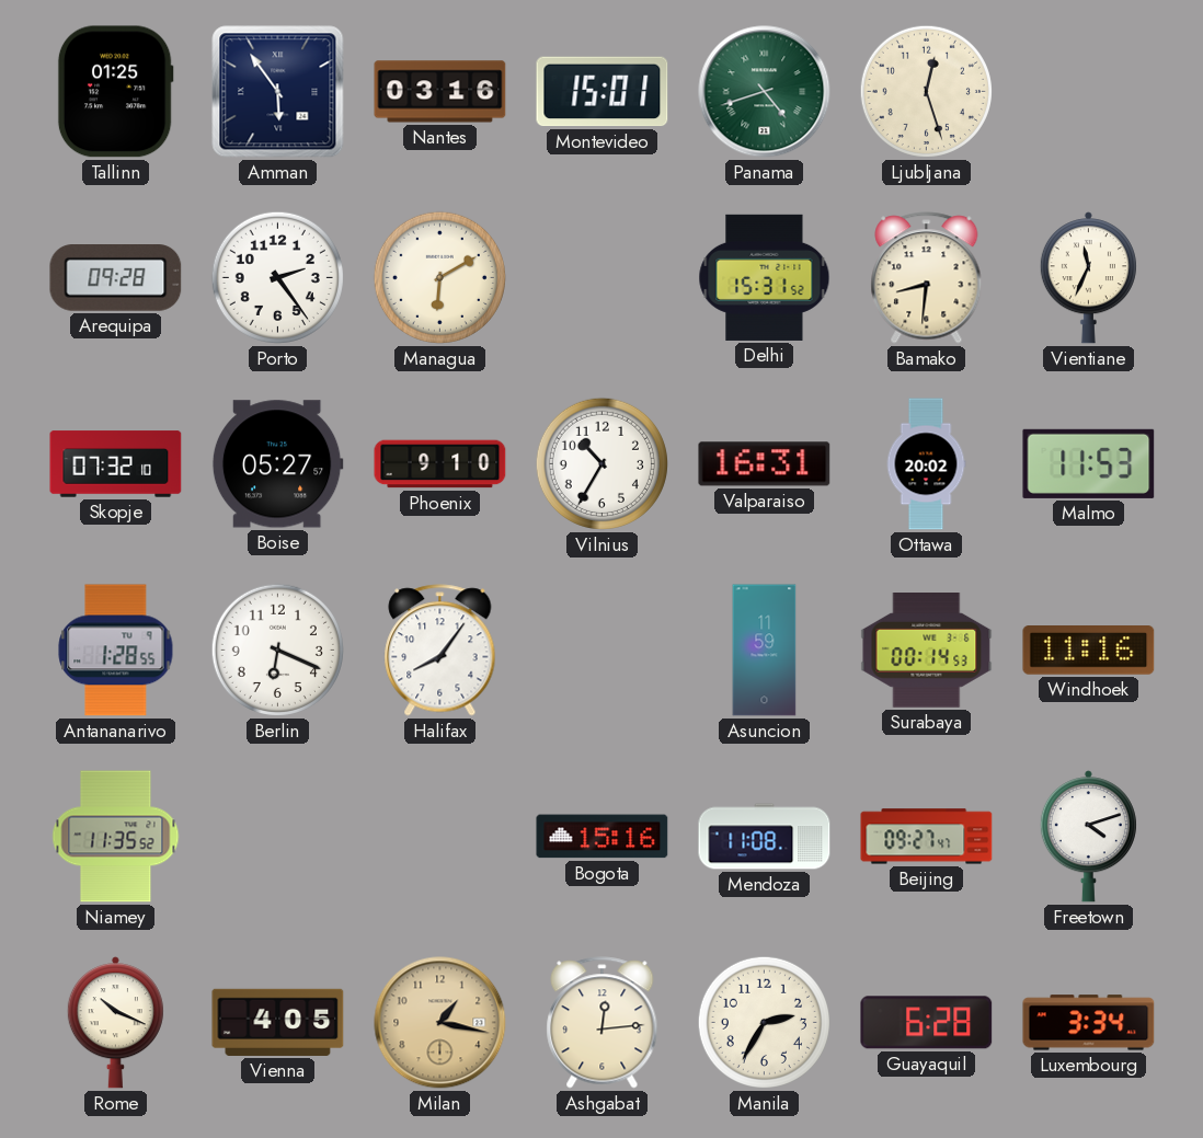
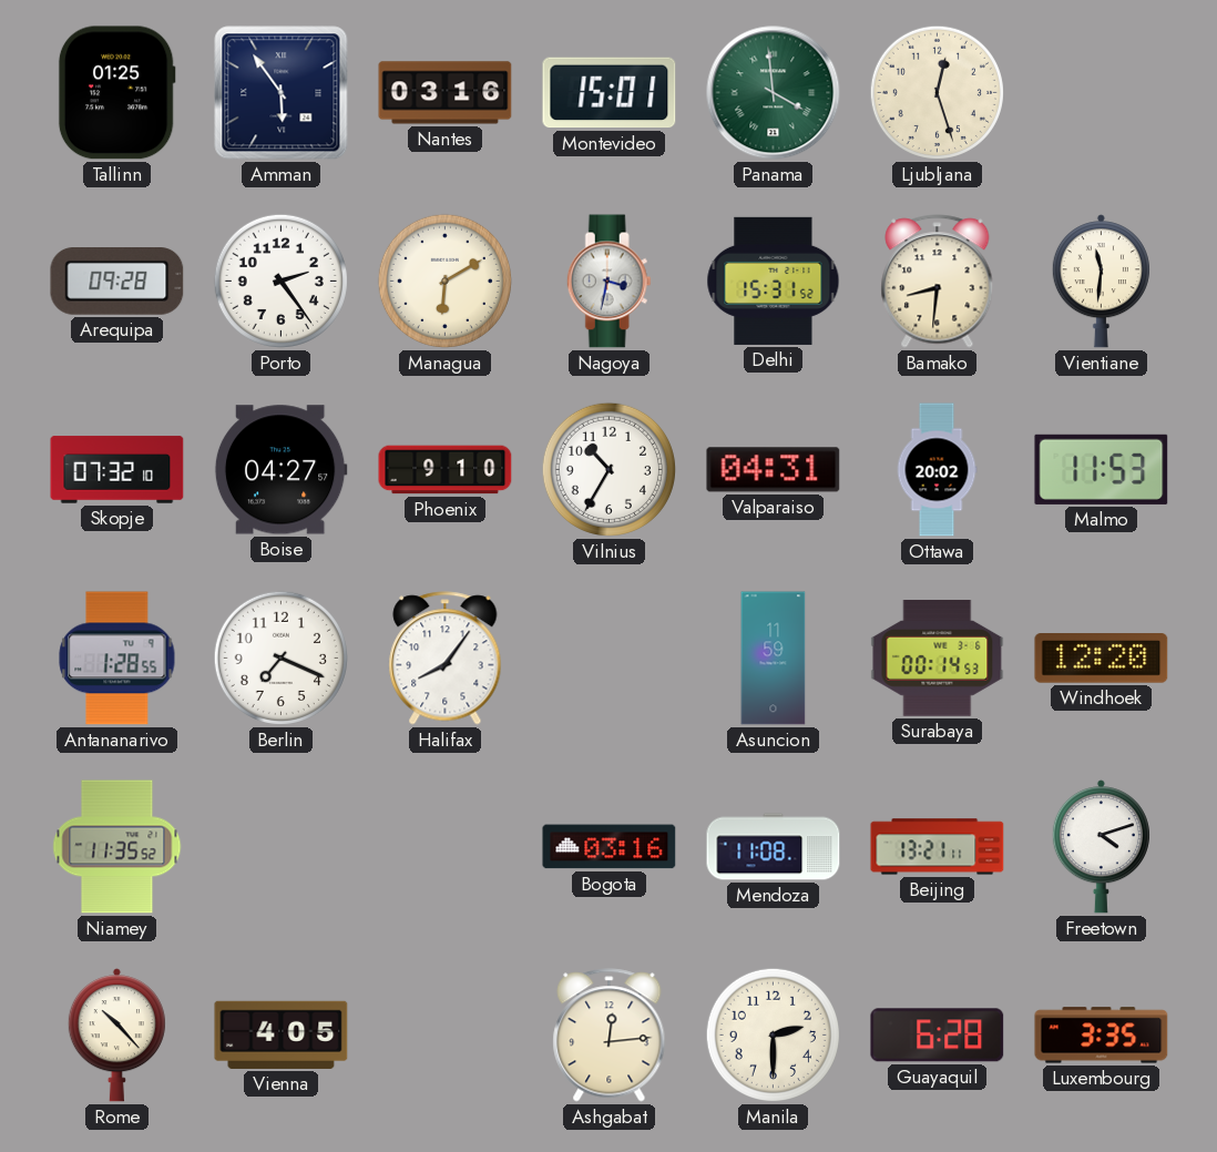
Panama: 4:42 -> 3:59
Nagoya: none -> 3:32
Vientiane: 11:34 -> 11:31
Boise: 05:27 -> 04:27
Valparaiso: 16:31 -> 04:31
Berlin: 6:19 -> 7:19
Windhoek: 11:16 -> 12:20
Bogota: 15:16 -> 03:16
Beijing: 09:27 -> 13:21
Rome: 10:19 -> 10:23
Milan: 1:17 -> none
Manila: 2:35 -> 2:30
Luxembourg: 3:34 -> 3:35
